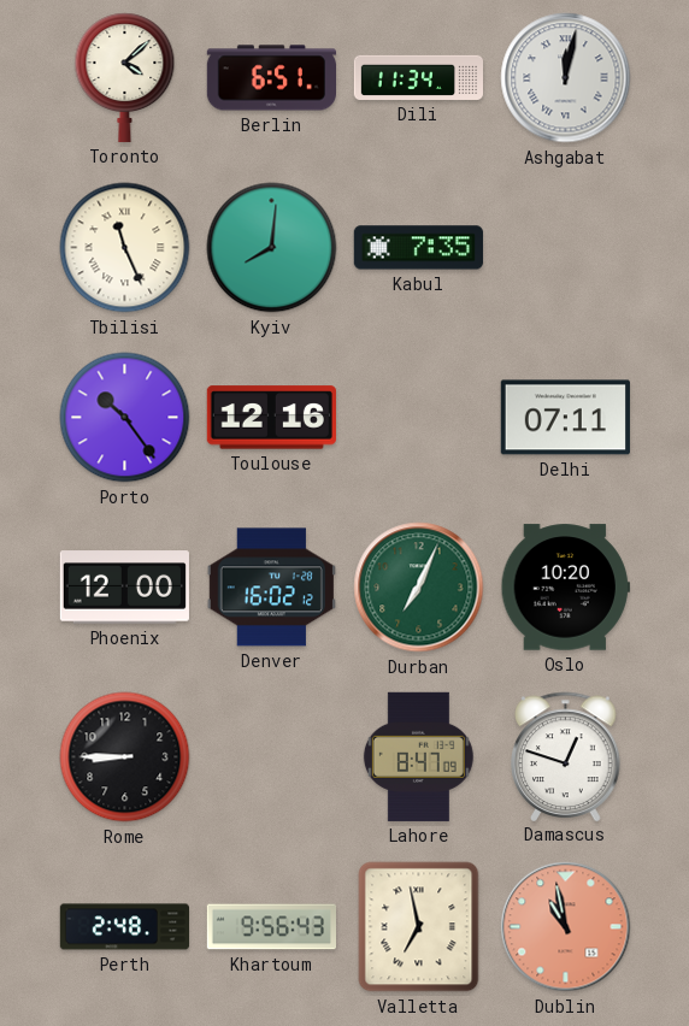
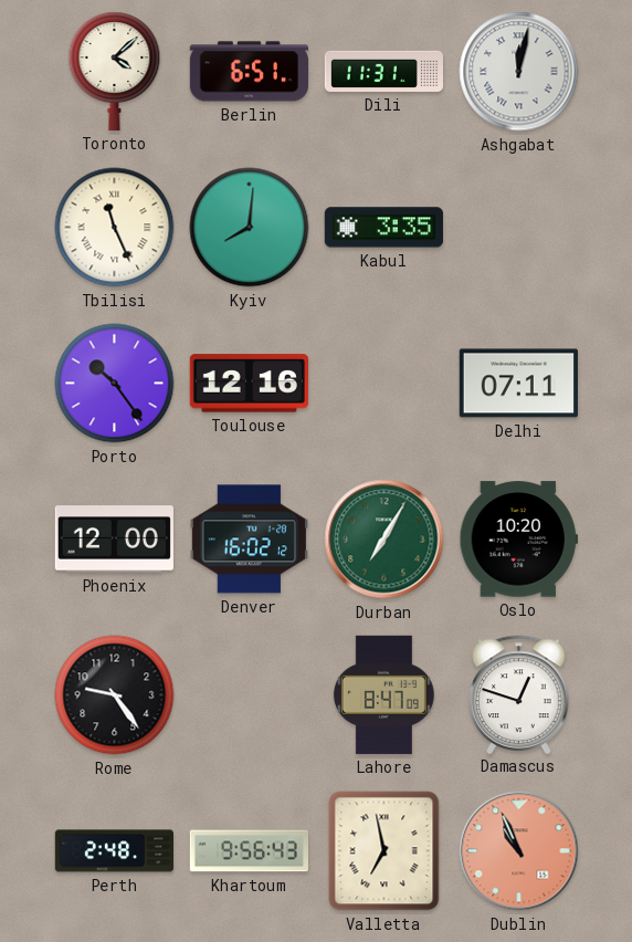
Dili: 11:34 -> 11:31
Kabul: 7:35 -> 3:35
Durban: 7:04 -> 7:05
Rome: 8:45 -> 9:24
Dublin: 10:58 -> 10:56
